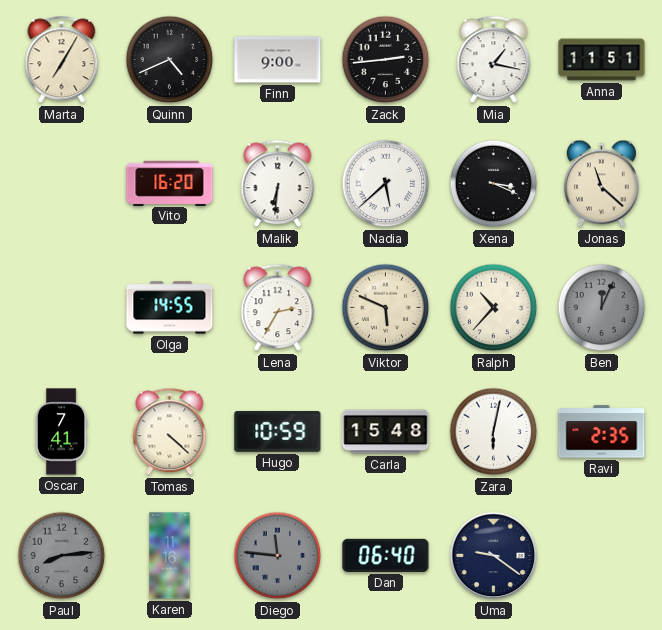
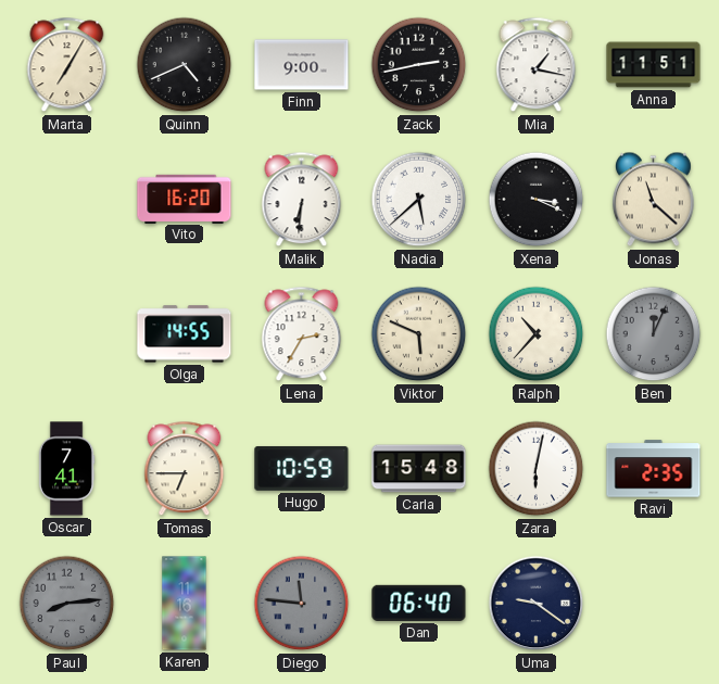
Zack: 2:44 -> 2:43
Tomas: 4:22 -> 6:45
